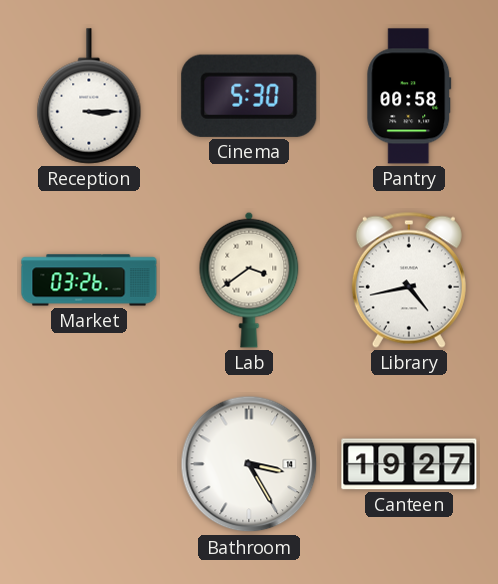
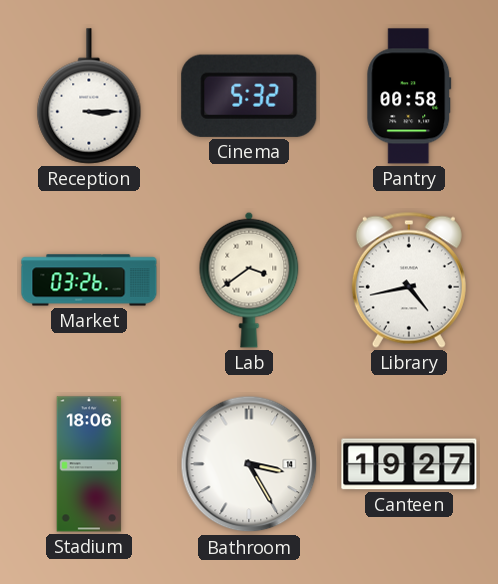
Cinema: 5:30 -> 5:32
Stadium: none -> 18:06
